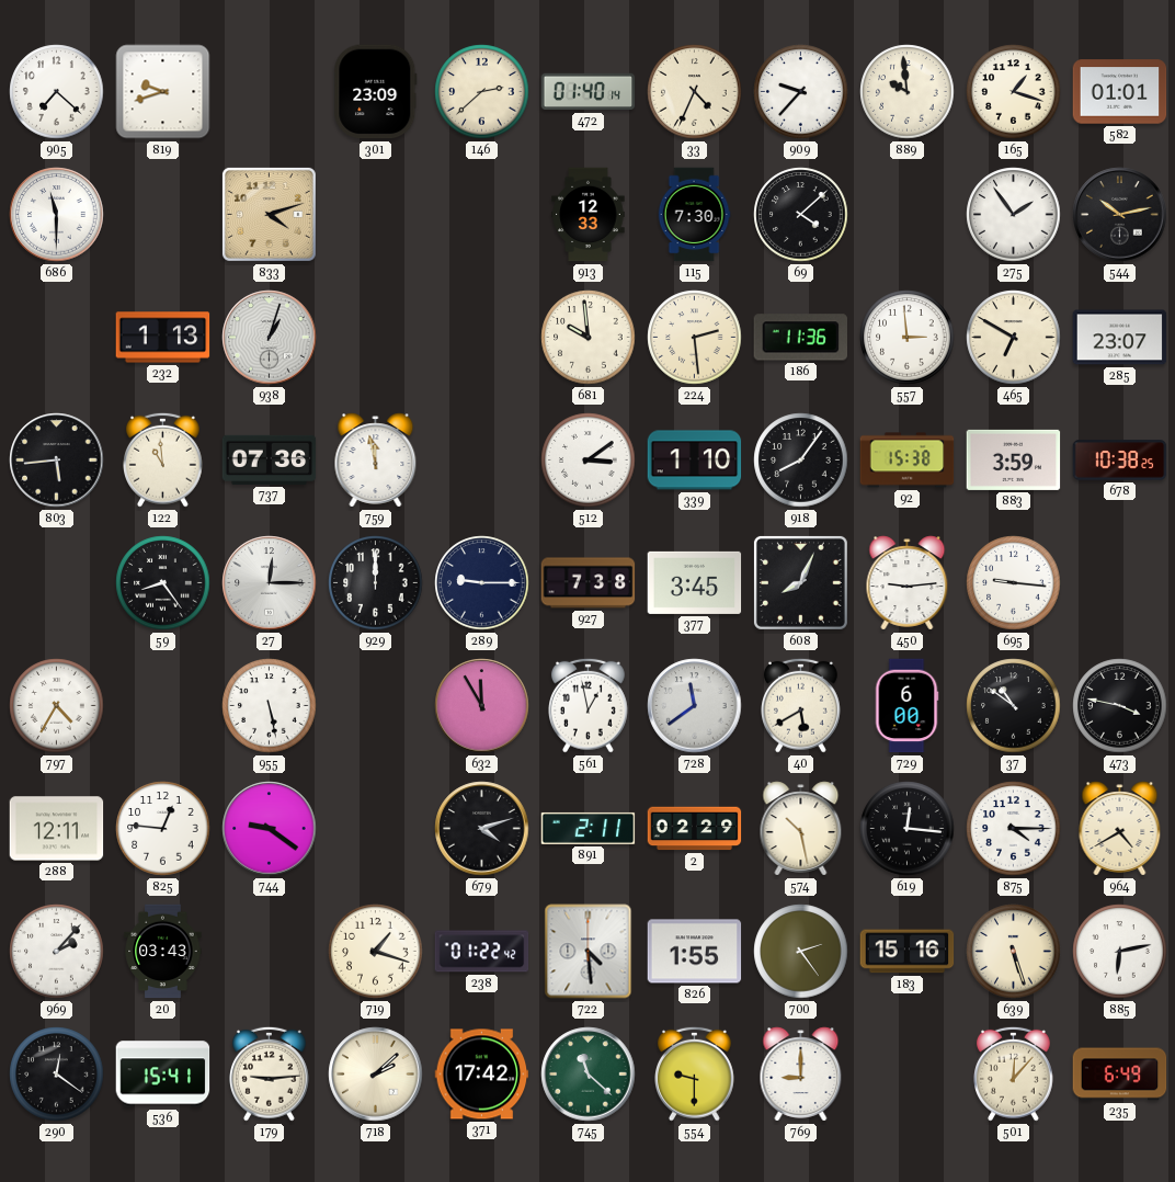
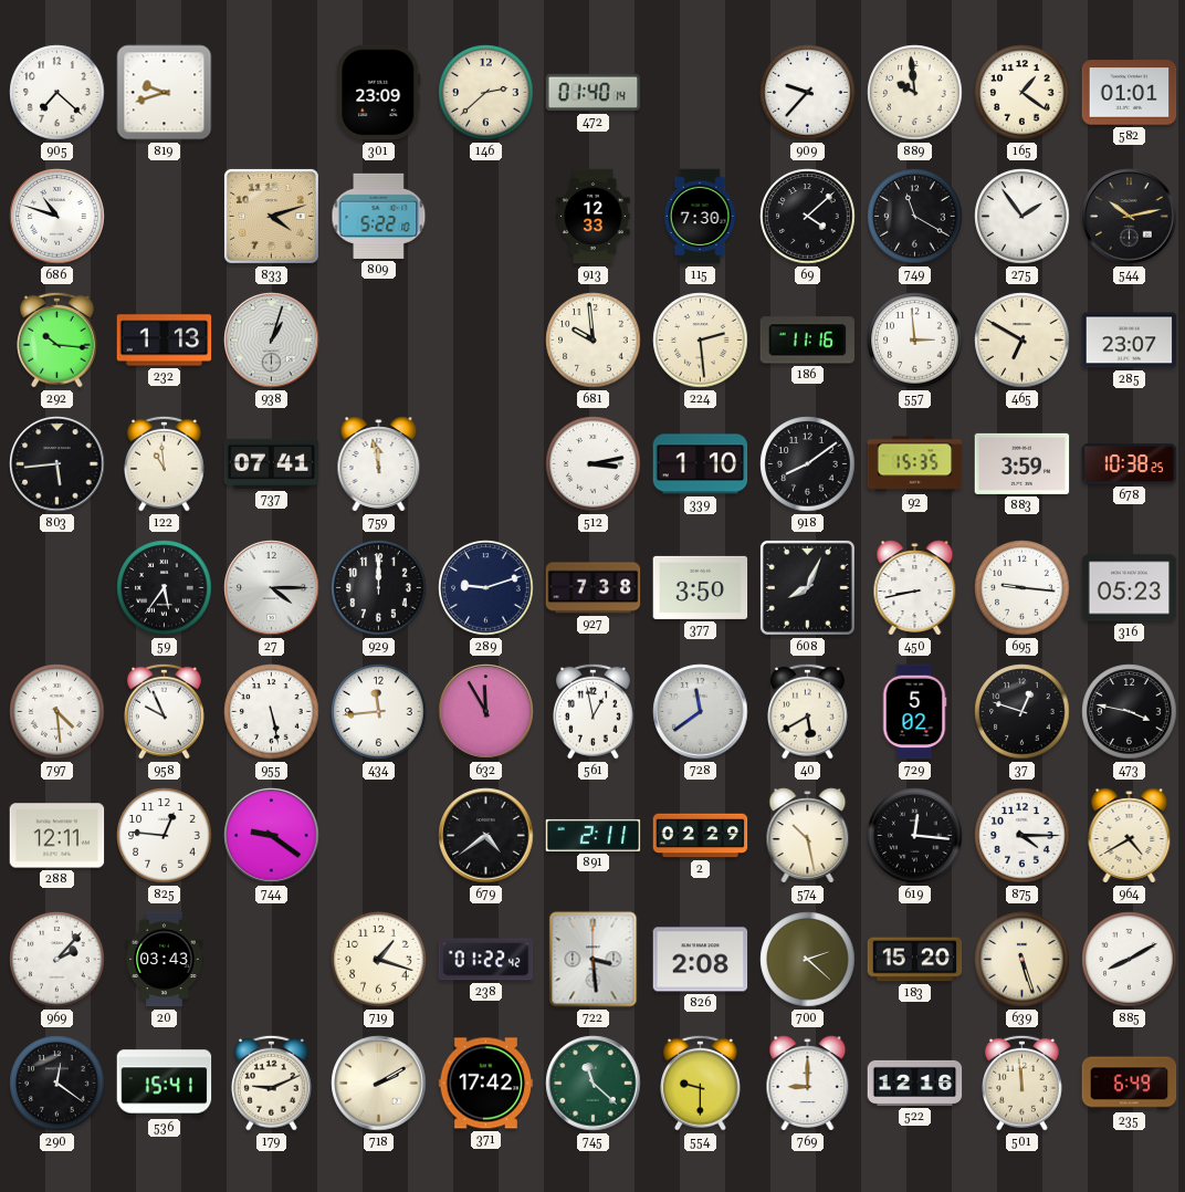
33: 4:34 -> none
165: 1:18 -> 1:21
686: 11:30 -> 10:48
809: none -> 5:22
749: none -> 11:20
292: none -> 10:16
186: 11:36 -> 11:16
737: 07:36 -> 07:41
512: 3:09 -> 3:13
918: 8:06 -> 8:09
92: 15:38 -> 15:35
59: 8:24 -> 5:36
27: 12:15 -> 4:15
289: 9:15 -> 9:12
377: 3:45 -> 3:50
450: 9:14 -> 8:43
316: none -> 05:23
797: 4:35 -> 4:29
958: none -> 9:56
434: none -> 11:44
729: 6:00 -> 5:02
37: 10:51 -> 12:48
679: 4:12 -> 4:39
722: 4:29 -> 3:29
826: 1:55 -> 2:08
700: 2:24 -> 2:22
183: 15:16 -> 15:20
885: 6:13 -> 8:10
179: 9:14 -> 9:11
718: 2:08 -> 2:10
522: none -> 12:16
501: 12:07 -> 11:59
